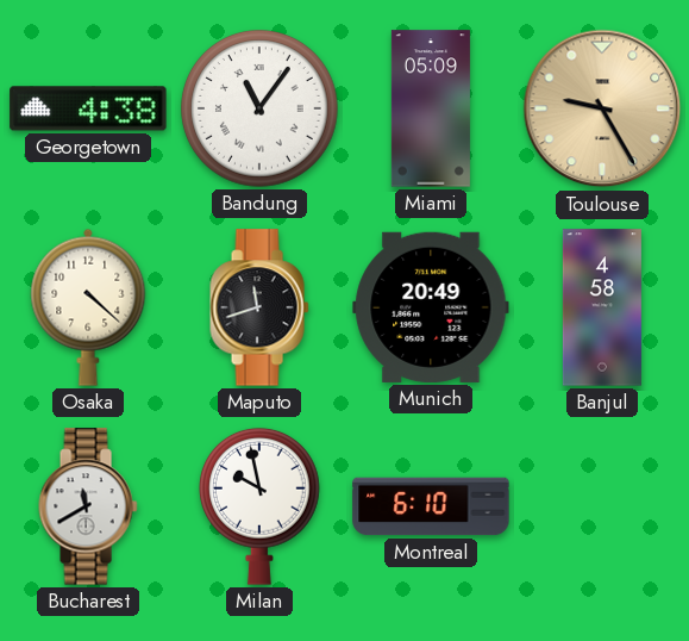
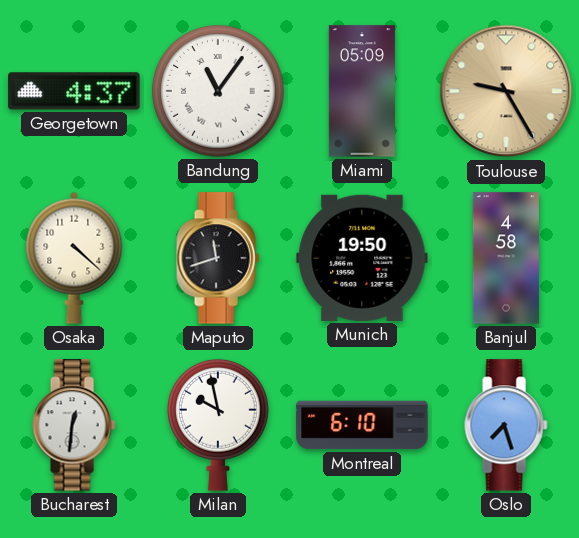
Georgetown: 4:38 -> 4:37
Munich: 20:49 -> 19:50
Bucharest: 11:40 -> 12:31
Oslo: none -> 7:27
